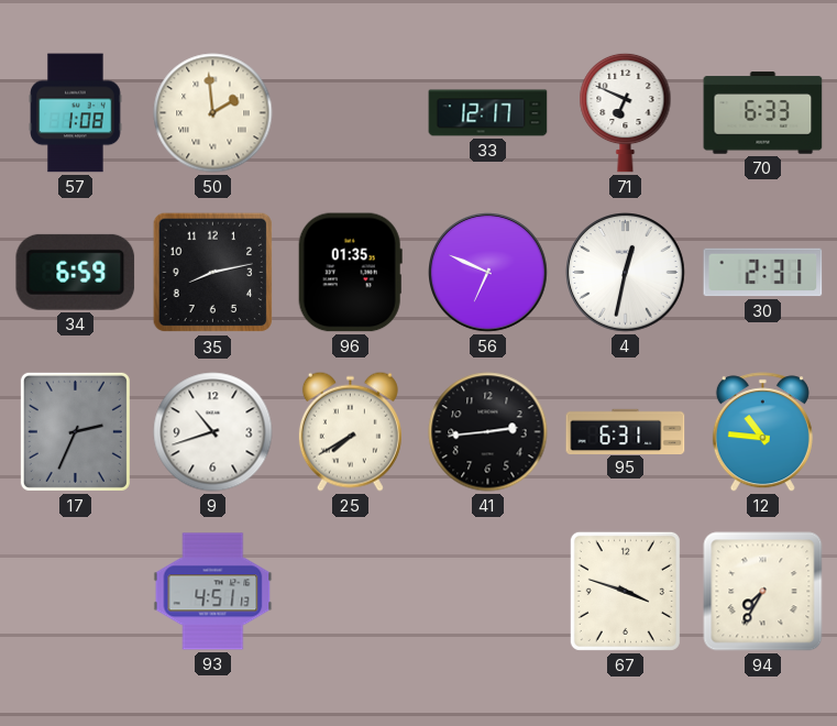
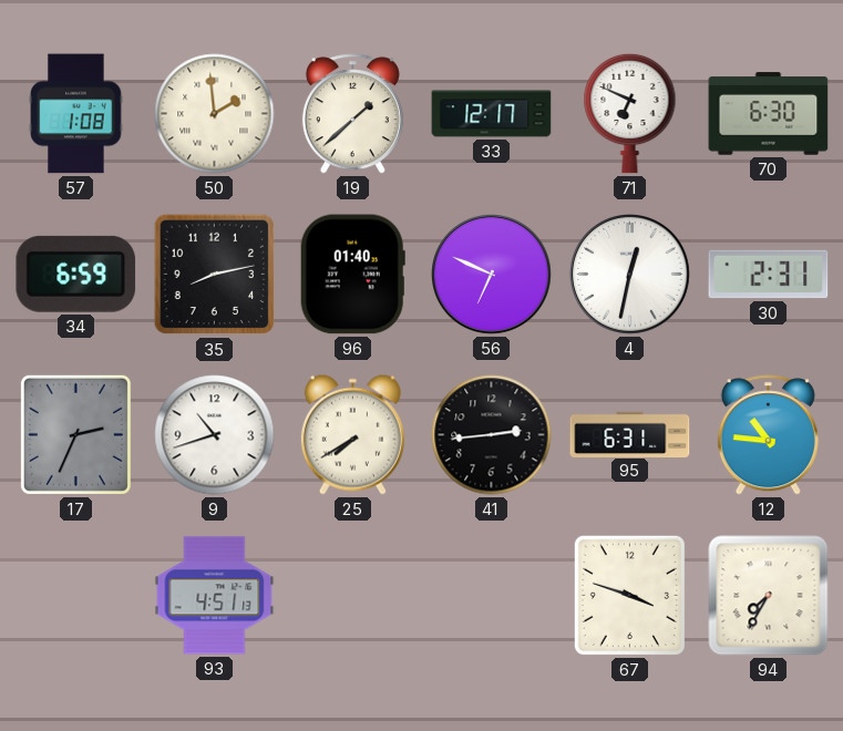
19: none -> 1:38
70: 6:33 -> 6:30
96: 01:35 -> 01:40
